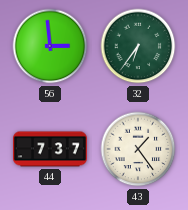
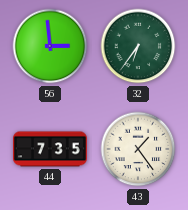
44: 7:37 -> 7:35
